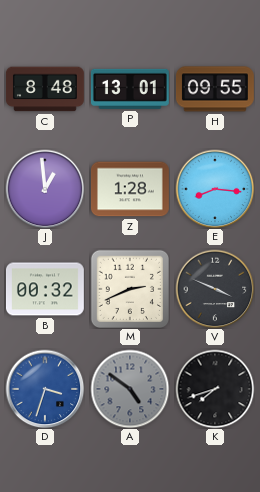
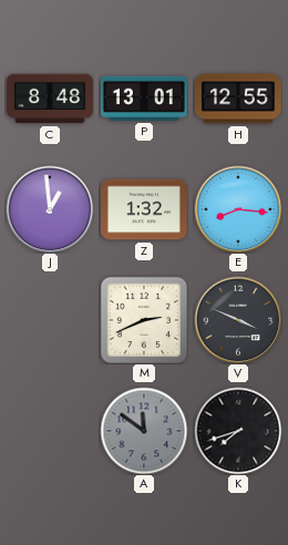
H: 09:55 -> 12:55
Z: 1:28 -> 1:32
B: 00:32 -> none
D: 3:33 -> none
A: 4:51 -> 11:51
